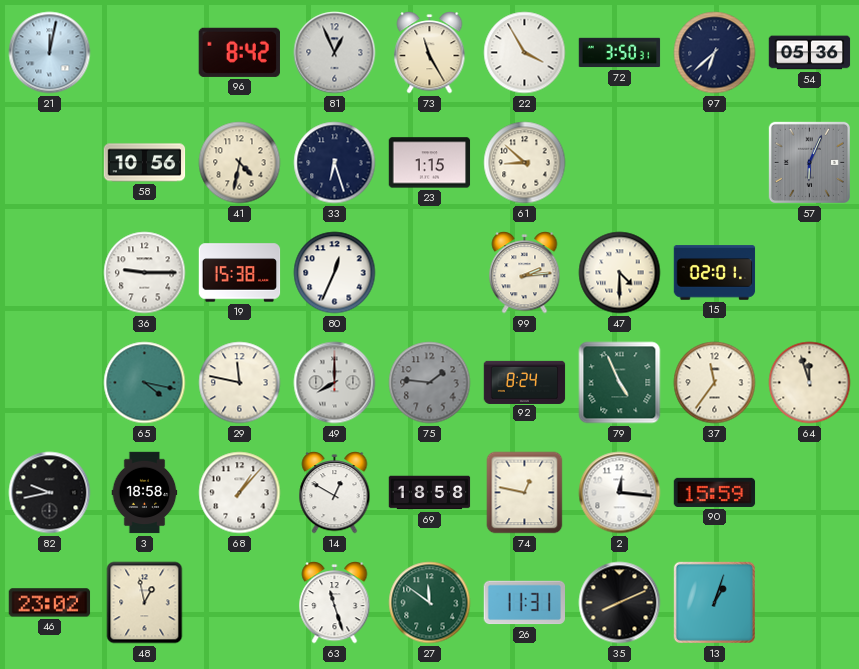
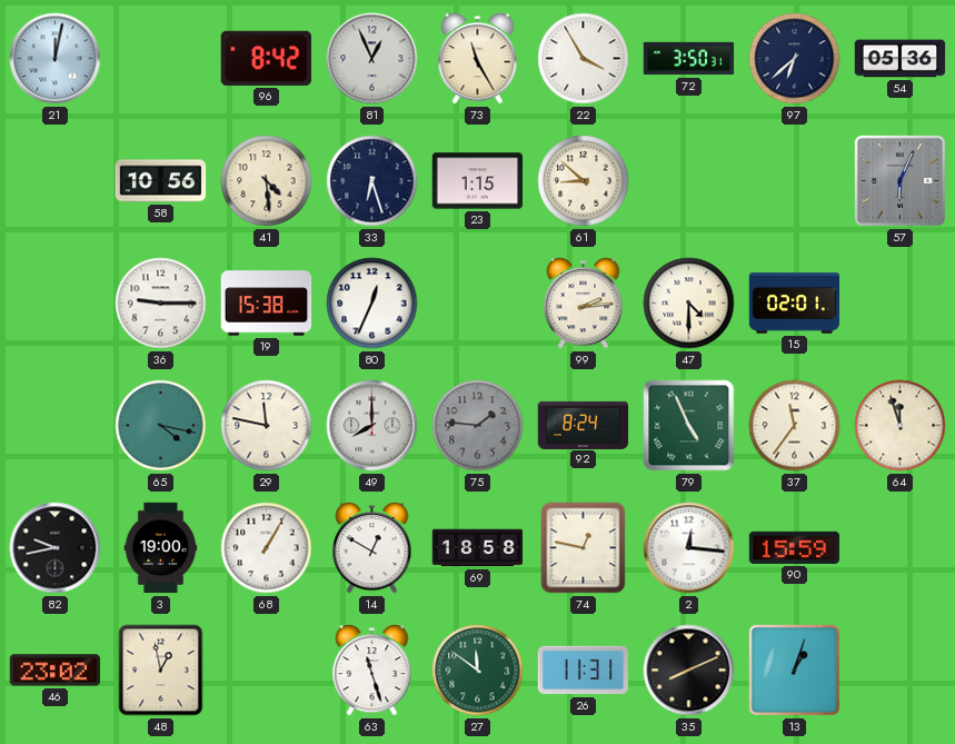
41: 4:32 -> 4:29
3: 18:58 -> 19:00
68: 1:07 -> 1:05
